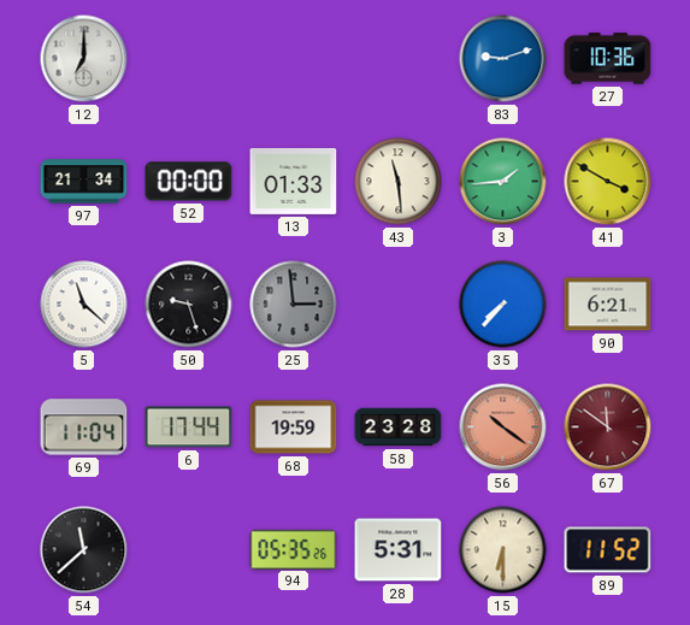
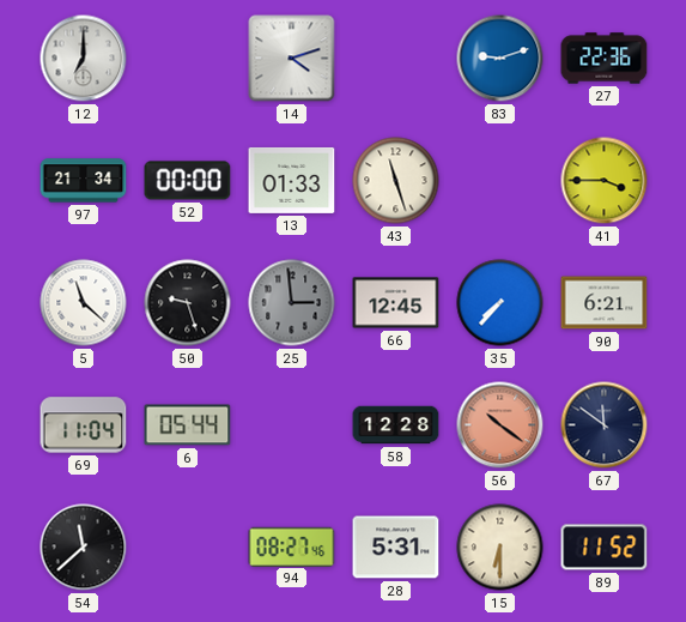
14: none -> 4:12
27: 10:36 -> 22:36
43: 11:29 -> 11:27
3: 1:44 -> none
41: 3:50 -> 3:45
66: none -> 12:45
6: 17:44 -> 05:44
68: 19:59 -> none
58: 23:28 -> 12:28
67 dial: burgundy -> navy
94: 05:35 -> 08:27
